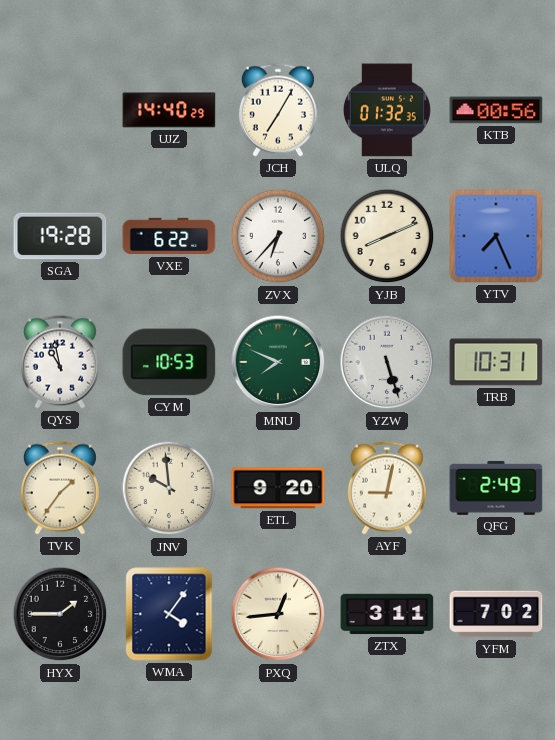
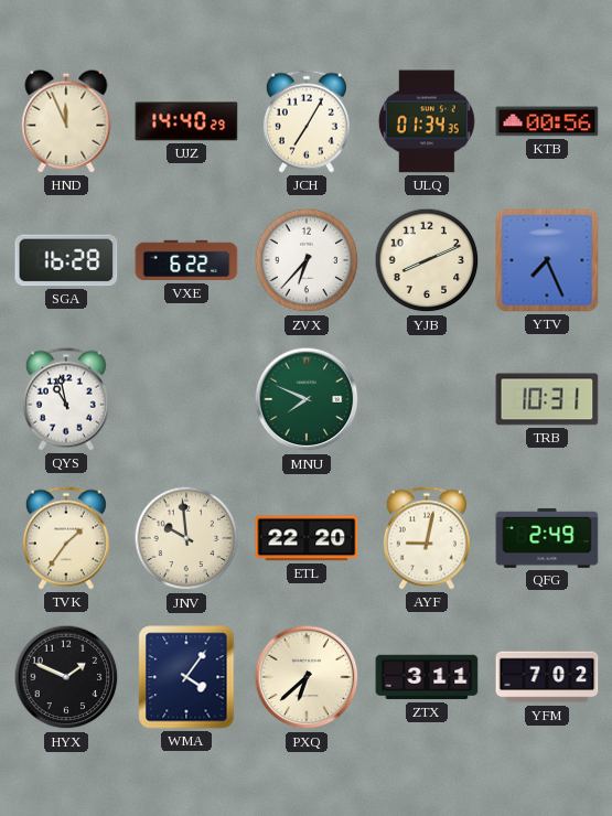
HND: none -> 11:56
ULQ: 01:32 -> 01:34
SGA: 19:28 -> 16:28
CYM: 10:53 -> none
YZW: 5:27 -> none
ETL: 9:20 -> 22:20
HYX: 1:45 -> 1:49
PXQ: 12:44 -> 6:38
